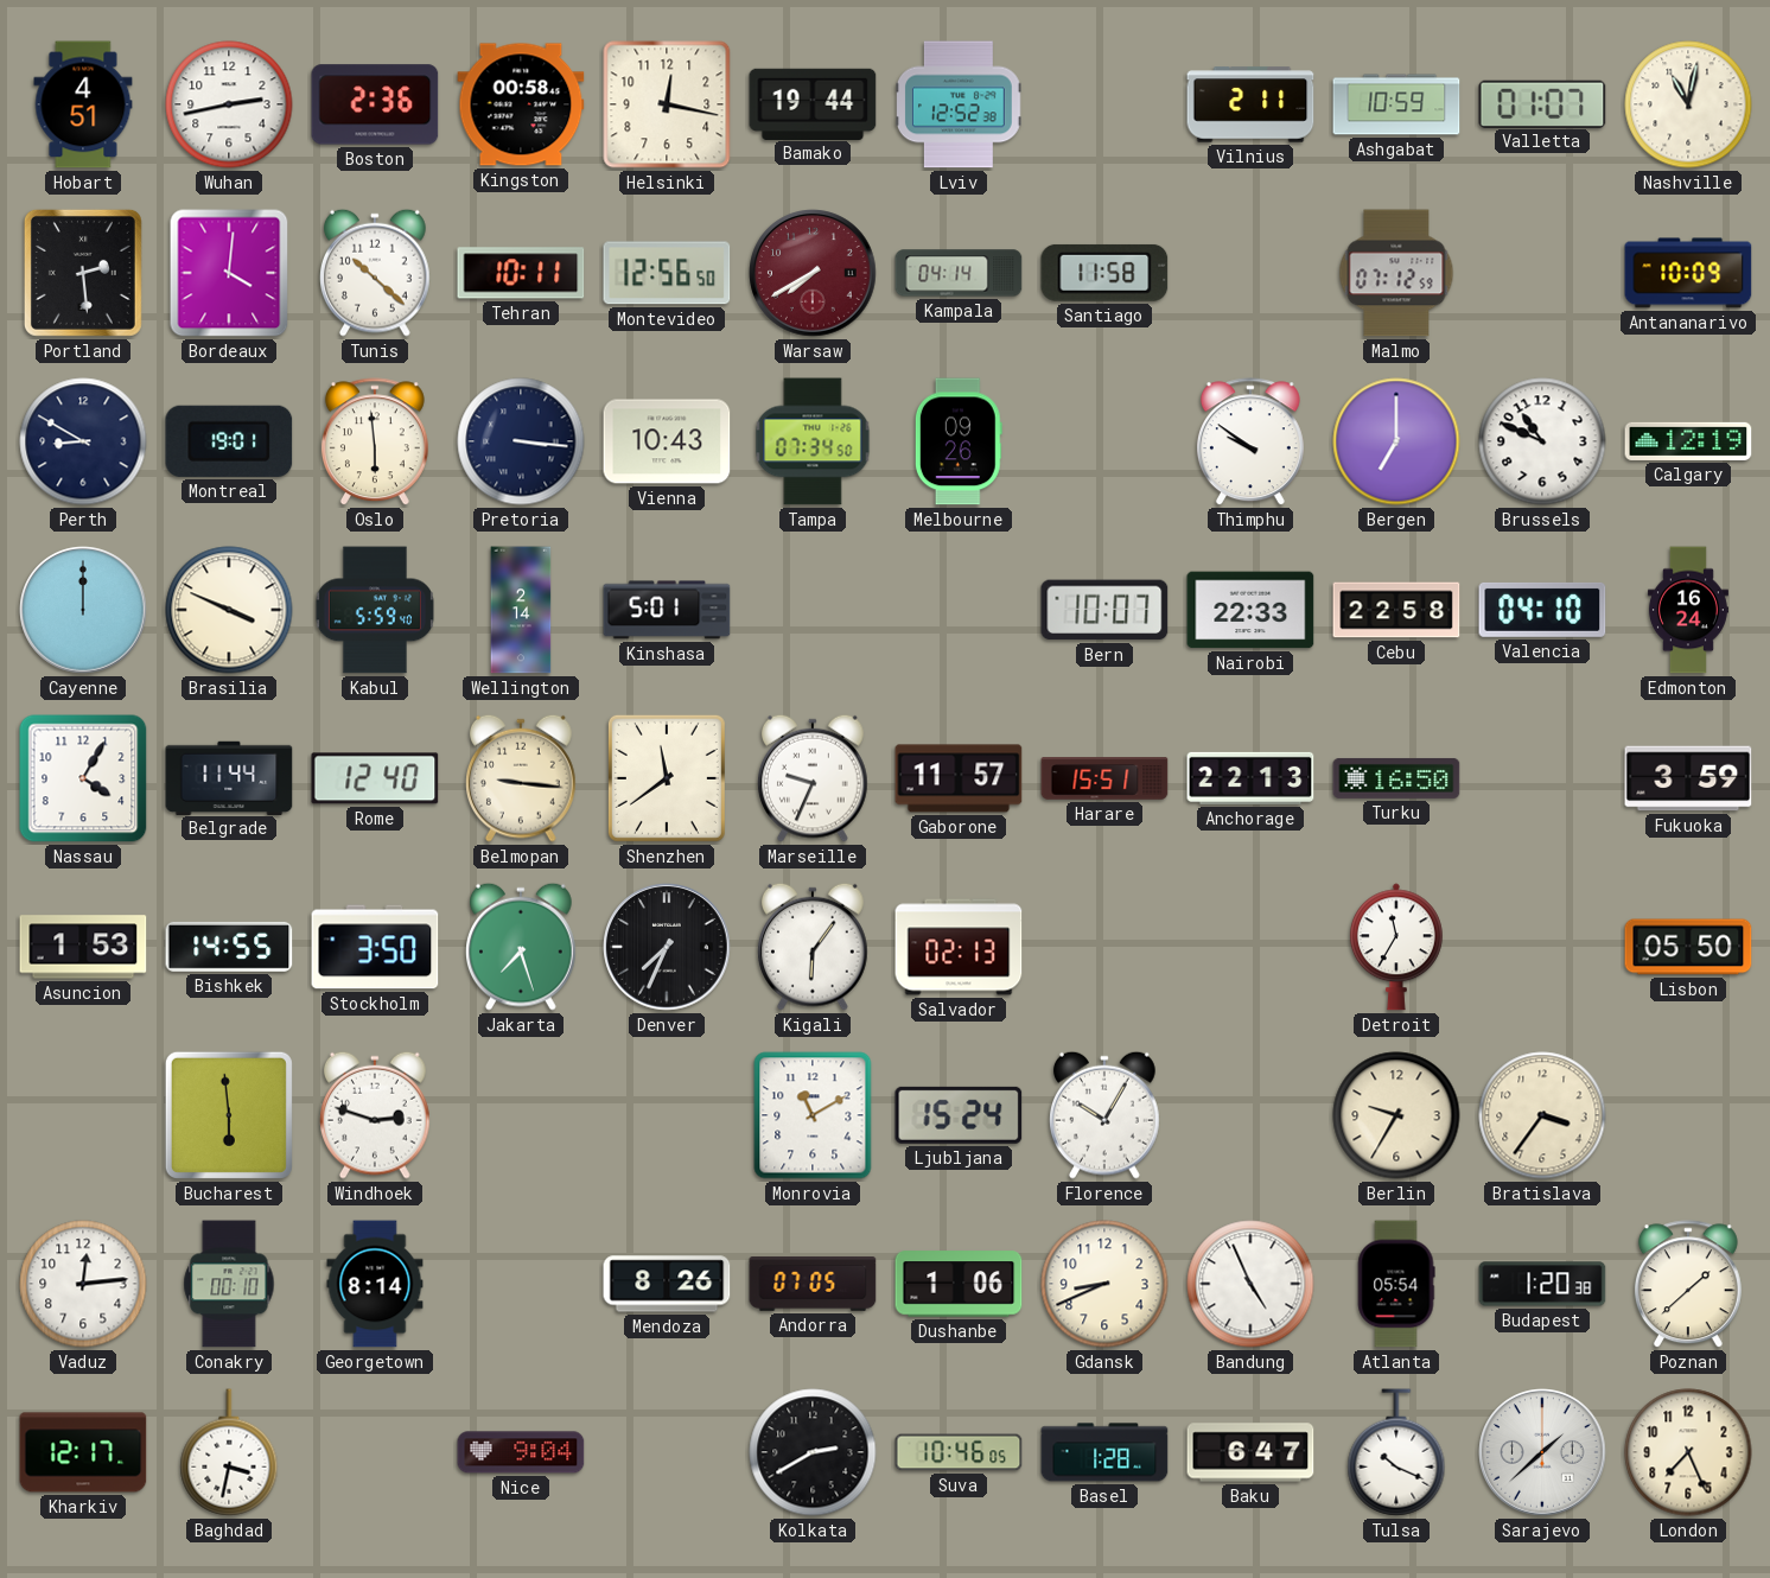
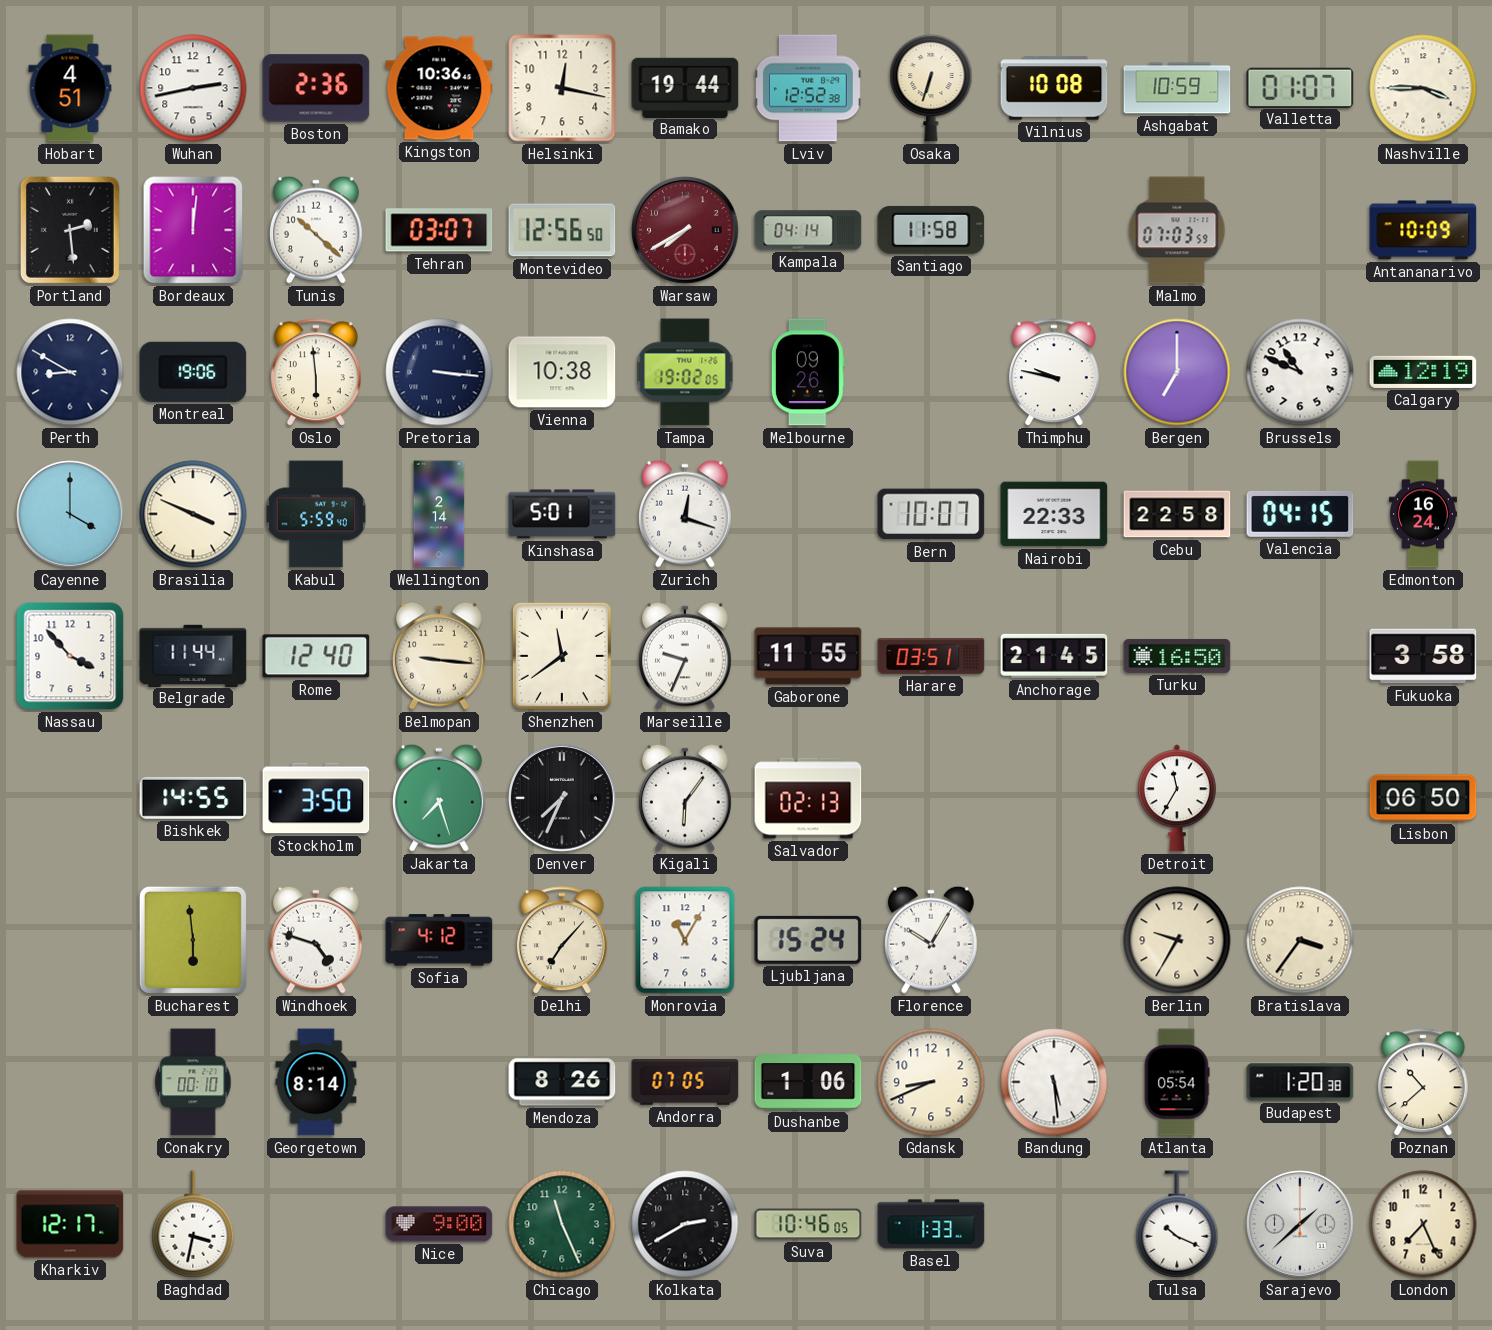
Kingston: 00:58 -> 10:36
Osaka: none -> 6:33
Vilnius: 2:11 -> 10:08
Nashville: 11:02 -> 3:45
Bordeaux: 4:01 -> 12:01
Tehran: 10:11 -> 03:07
Malmo: 07:12 -> 07:03
Montreal: 19:01 -> 19:06
Vienna: 10:43 -> 10:38
Tampa: 07:34 -> 19:02
Thimphu: 9:51 -> 9:47
Cayenne: 12:00 -> 4:00
Zurich: none -> 12:18
Valencia: 04:10 -> 04:15
Nassau: 4:05 -> 3:53
Gaborone: 11:57 -> 11:55
Harare: 15:51 -> 03:51
Anchorage: 22:13 -> 21:45
Fukuoka: 3:59 -> 3:58
Asuncion: 1:53 -> none
Lisbon: 05:50 -> 06:50
Windhoek: 2:48 -> 4:48
Sofia: none -> 4:12
Delhi: none -> 7:07
Monrovia: 11:10 -> 11:05
Vaduz: 12:14 -> none
Bandung: 4:56 -> 5:29
Poznan: 1:38 -> 10:38
Nice: 9:04 -> 9:00
Chicago: none -> 11:26
Basel: 1:28 -> 1:33
Baku: 6:47 -> none
